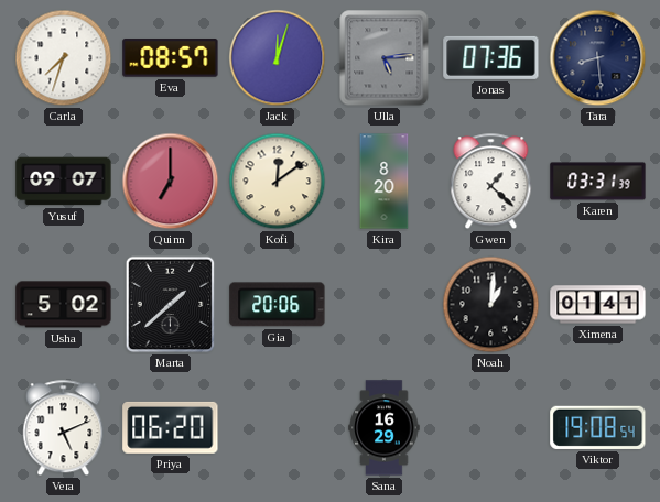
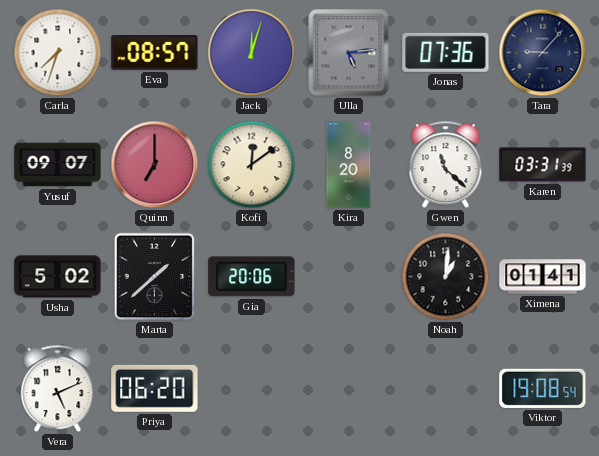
Tara: 8:29 -> 9:07
Gwen: 1:22 -> 11:22
Sana: 16:29 -> none
